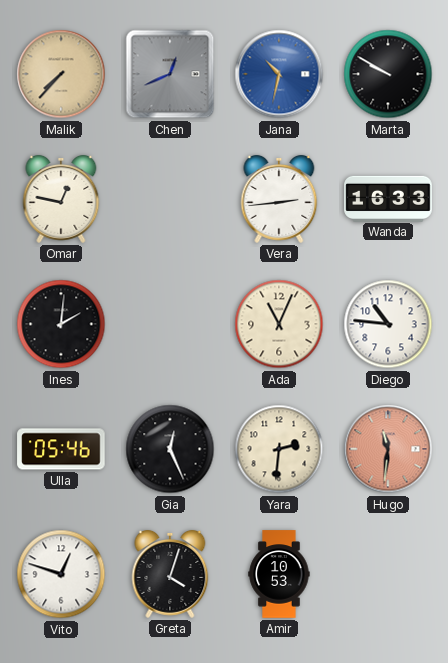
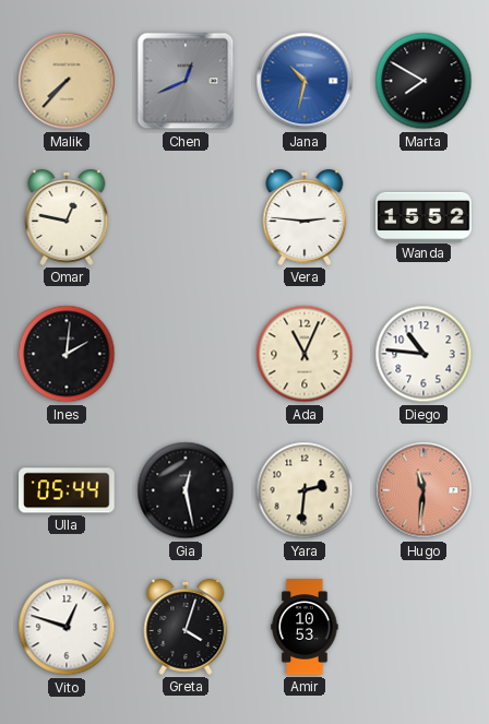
Marta: 9:50 -> 7:50
Vera: 2:44 -> 2:46
Wanda: 16:33 -> 15:52
Ulla: 05:46 -> 05:44
Gia: 12:26 -> 12:28
